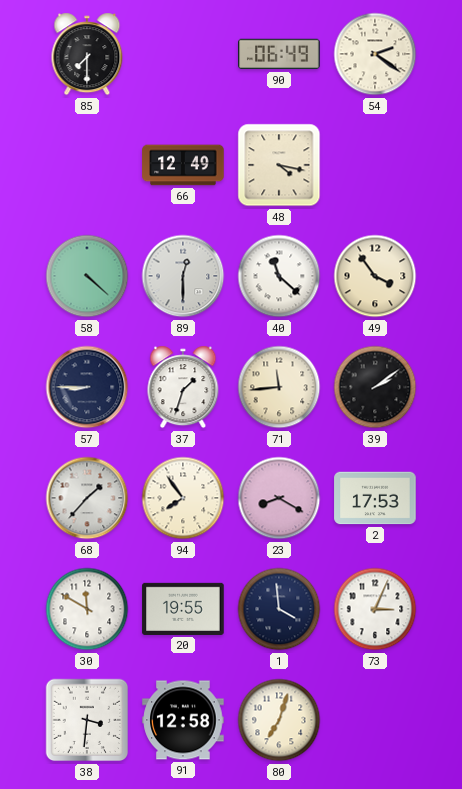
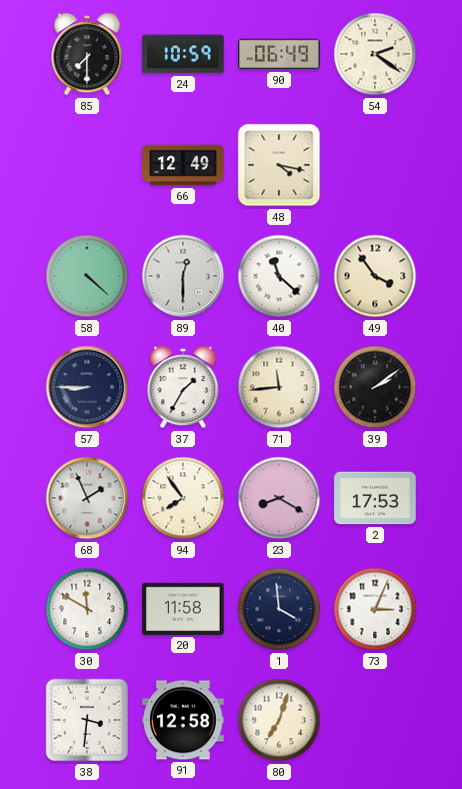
24: none -> 10:59
37: 1:33 -> 1:35
68: 1:37 -> 1:56
20: 19:55 -> 11:58
